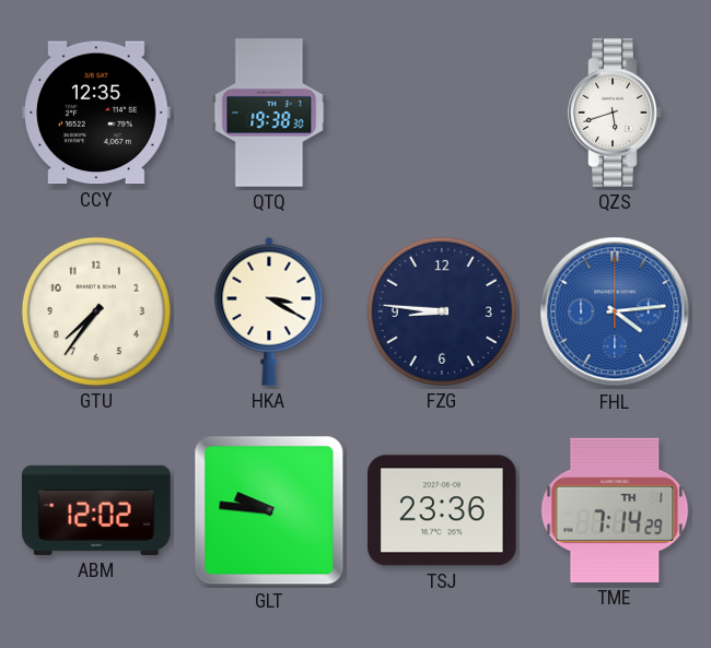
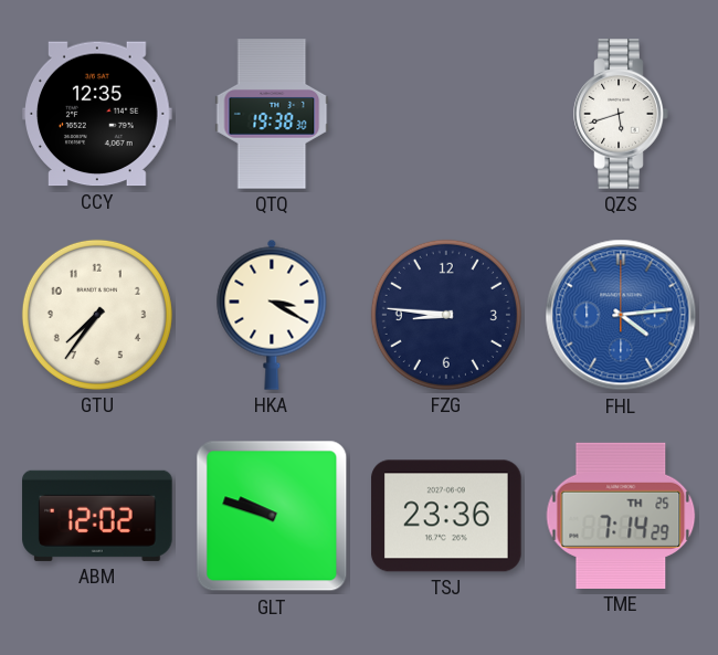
GLT: 9:46 -> 9:48
TME date: TH 1 -> TH 25
